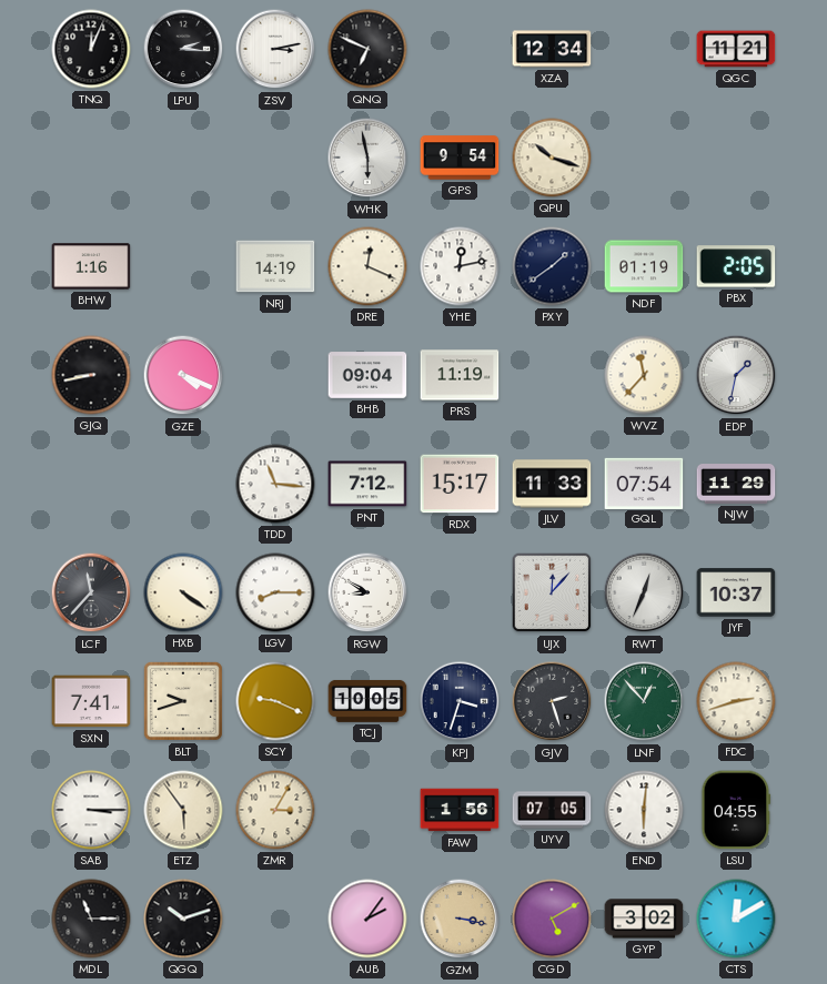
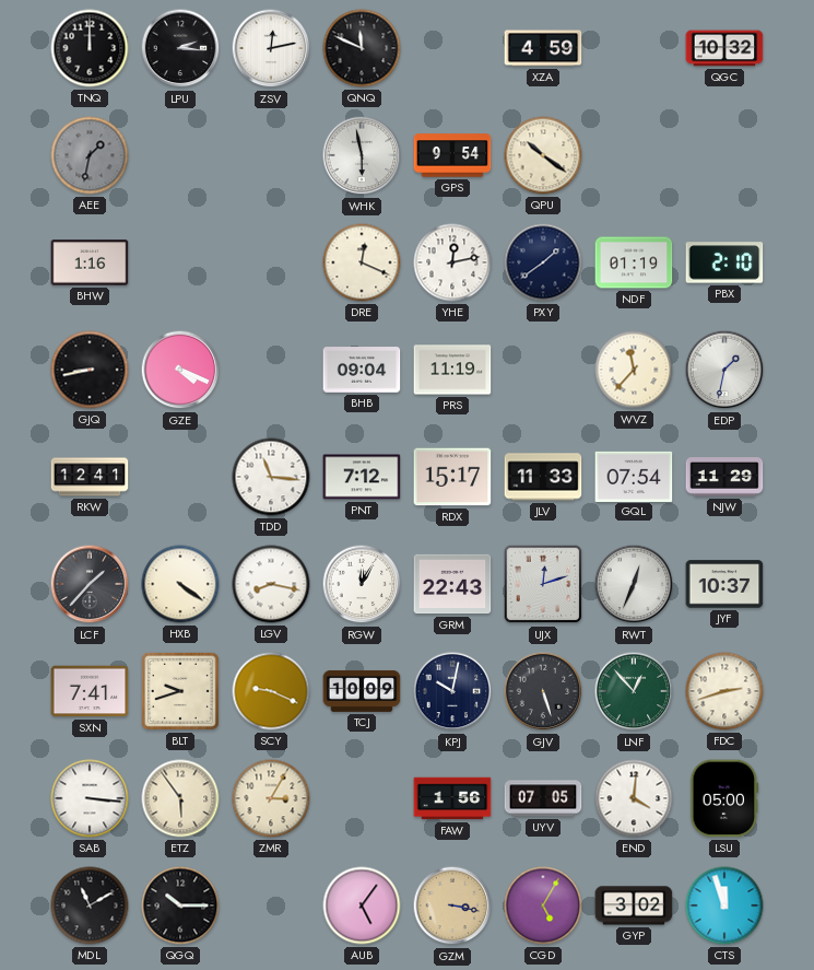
TNQ: 12:04 -> 12:00
ZSV: 3:13 -> 12:13
QNQ: 6:49 -> 11:49
XZA: 12:34 -> 4:59
QGC: 11:21 -> 10:32
AEE: none -> 1:32
QPU: 10:18 -> 10:21
NRJ: 14:19 -> none
PBX: 2:05 -> 2:10
RKW: none -> 12:41
LCF: 11:37 -> 1:37
LGV: 8:15 -> 8:17
RGW: 8:50 -> 12:05
GRM: none -> 22:43
UJX: 12:07 -> 12:12
TCJ: 10:05 -> 10:09
KPJ: 3:33 -> 10:02
GJV: 2:27 -> 5:27
SAB: 3:15 -> 3:16
END: 6:01 -> 4:01
LSU: 04:55 -> 05:00
MDL: 11:15 -> 11:10
QGQ: 10:12 -> 10:15
AUB: 2:06 -> 5:06
CGD: 5:10 -> 5:05
CTS: 12:10 -> 11:57
